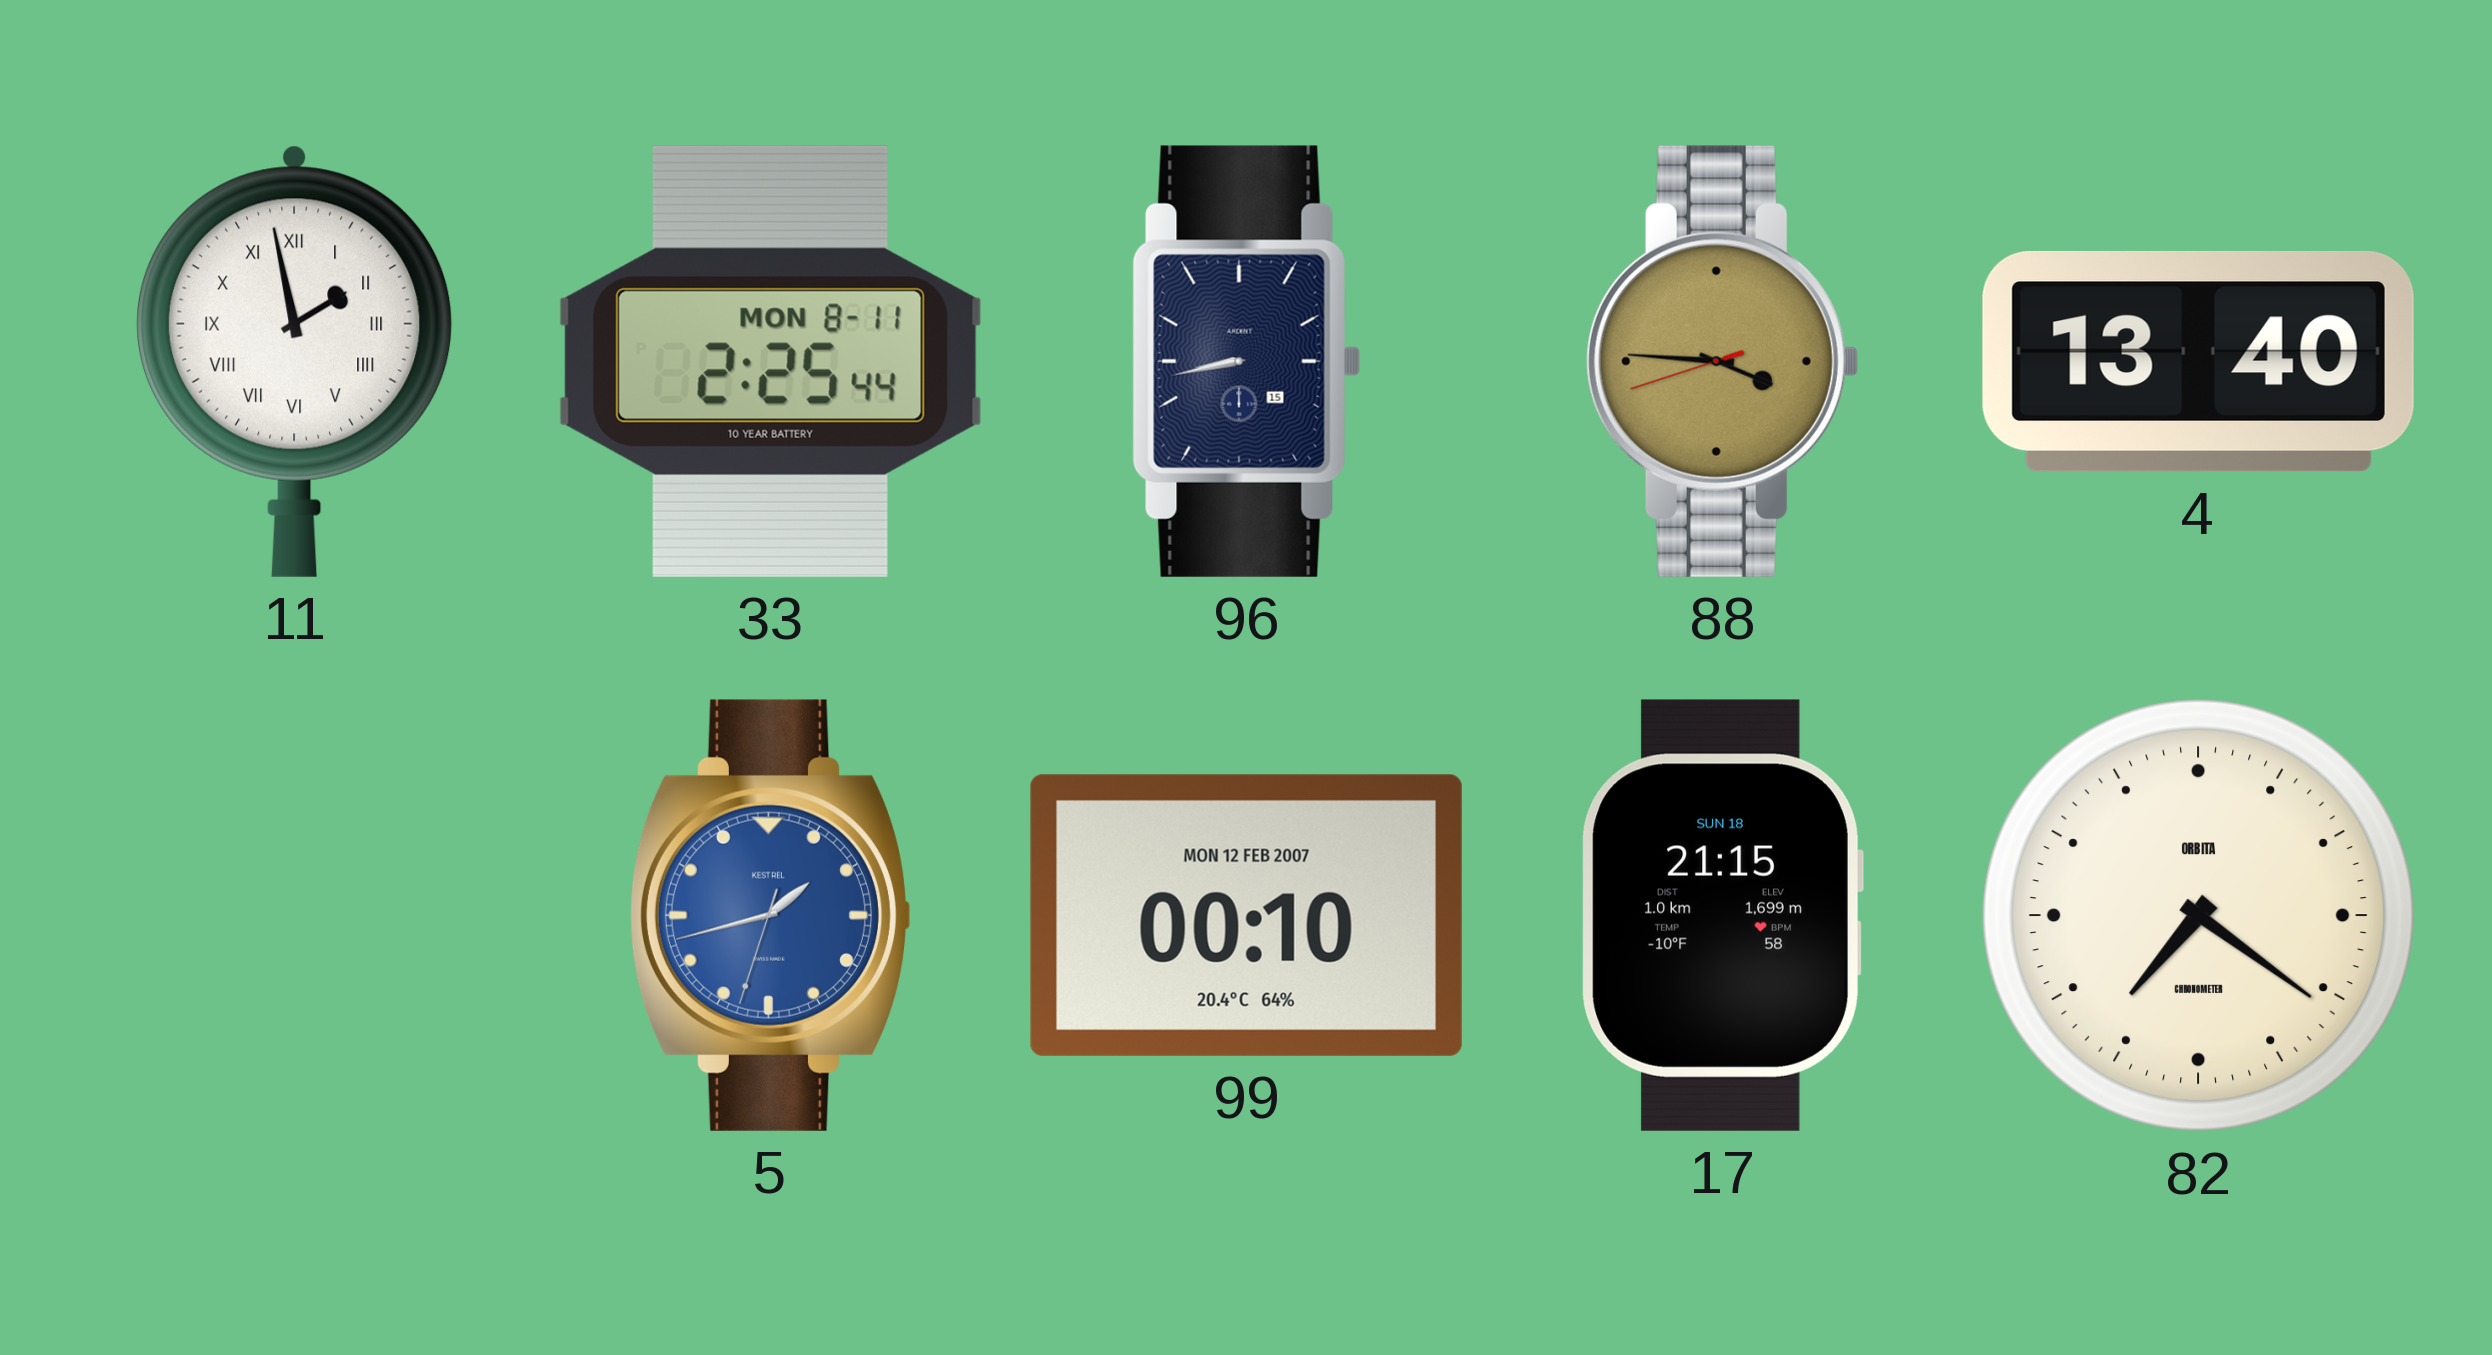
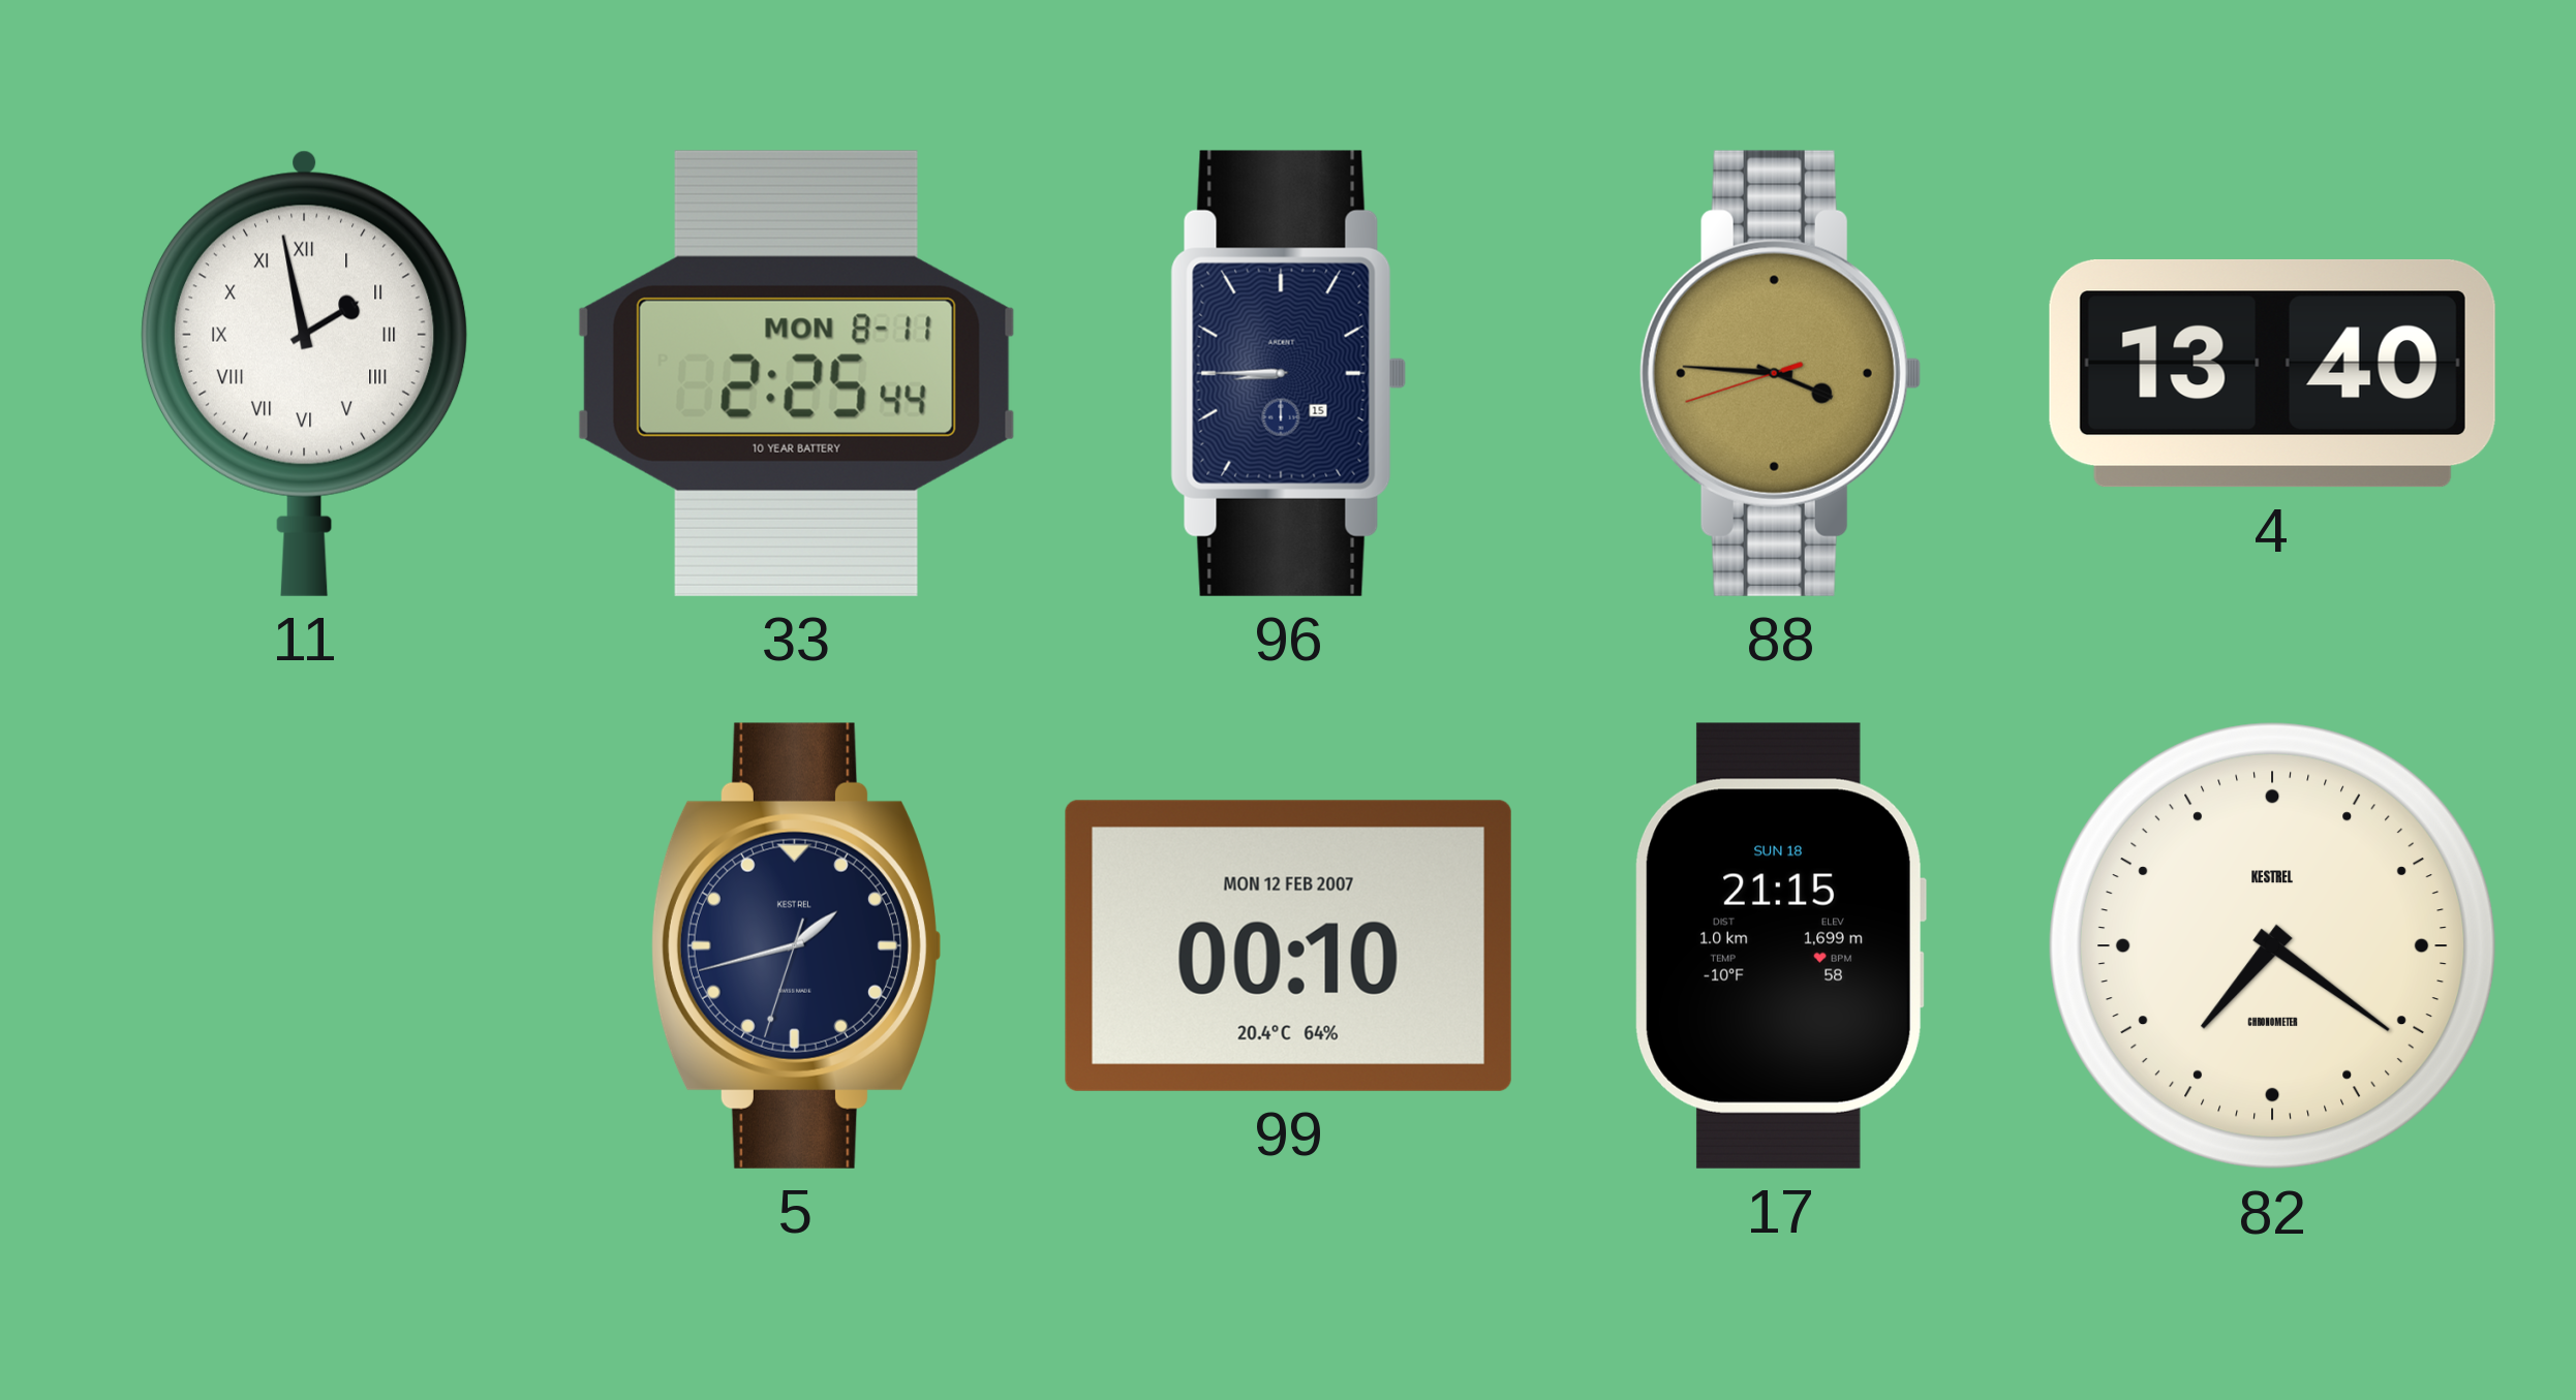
96: 8:43 -> 8:45
5 dial: blue -> navy
82 brand: ORBITA -> KESTREL
